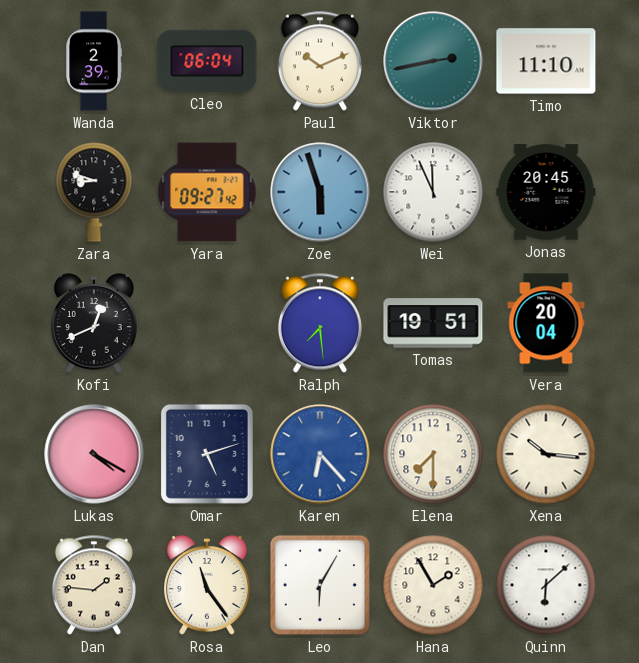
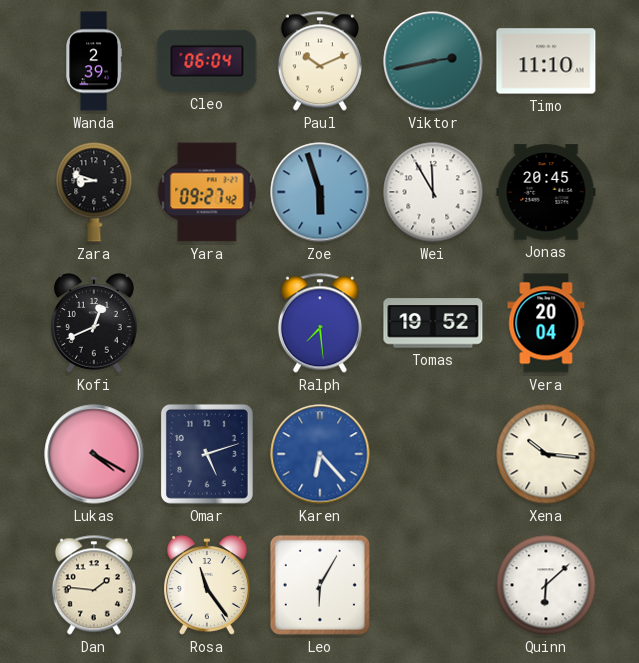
Wei: 11:56 -> 11:55
Tomas: 19:51 -> 19:52
Elena: 7:30 -> none
Hana: 1:55 -> none
